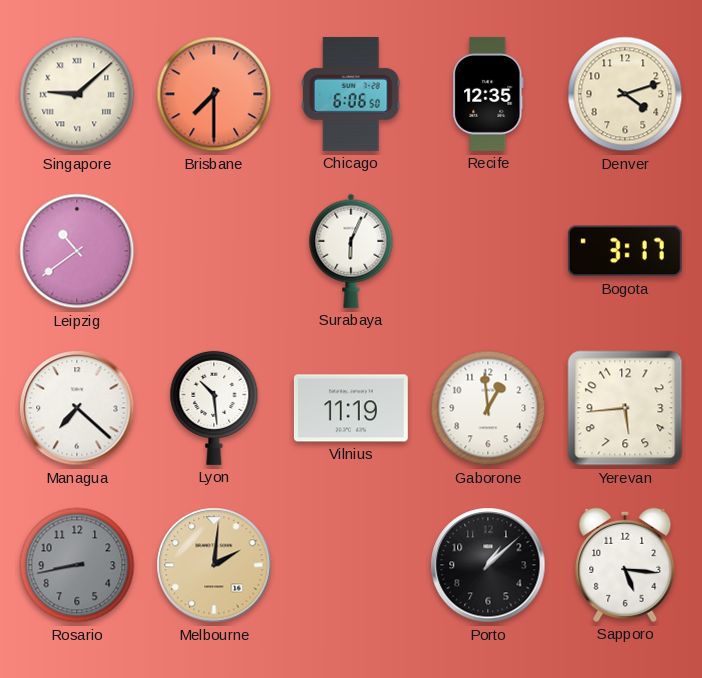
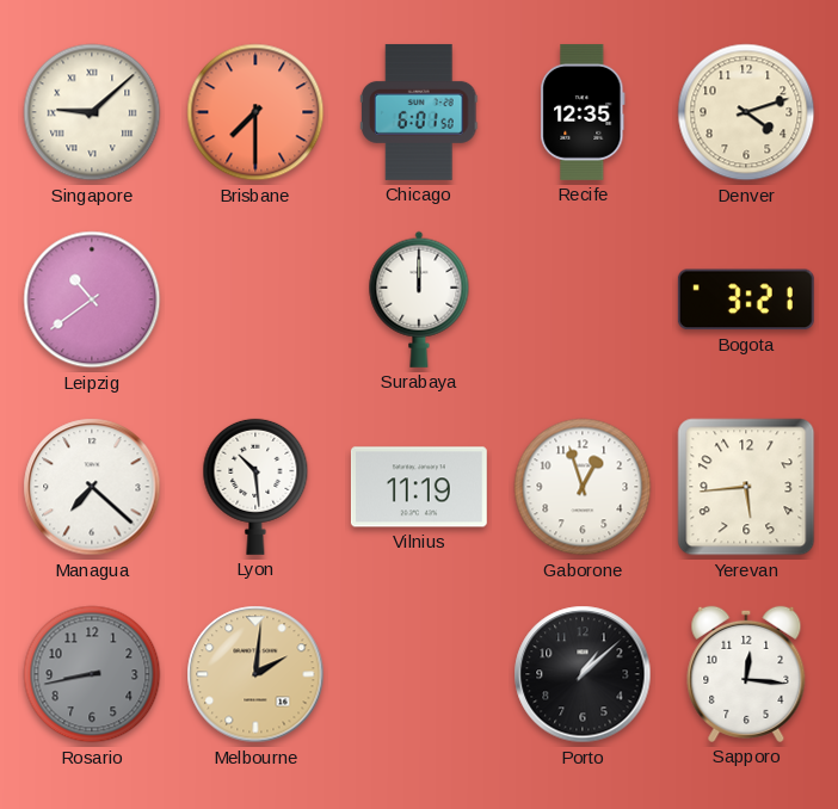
Chicago: 6:06 -> 6:01
Surabaya: 6:04 -> 12:00
Bogota: 3:17 -> 3:21
Gaborone: 12:59 -> 12:57
Sapporo: 5:16 -> 12:16
